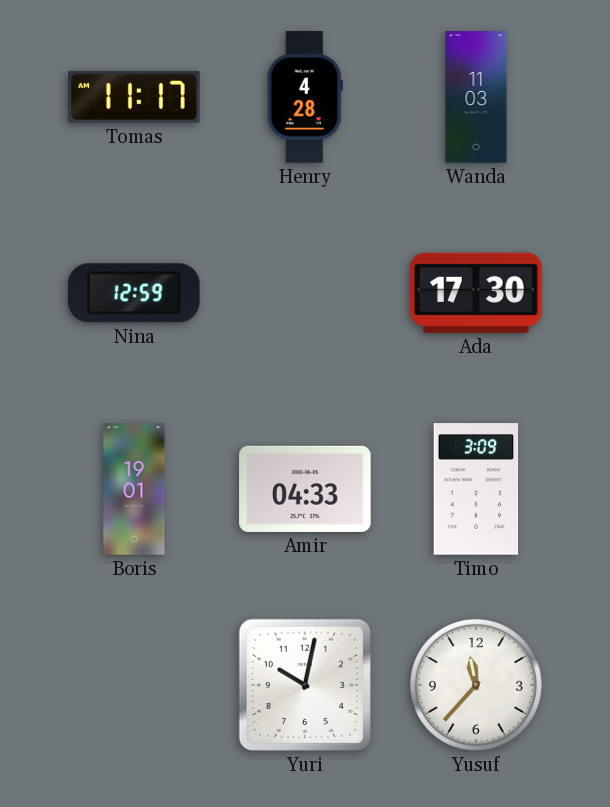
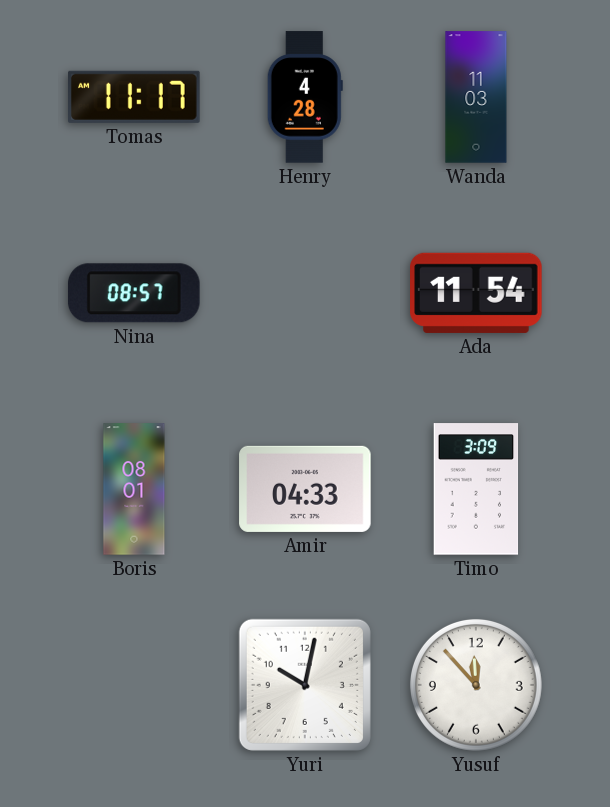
Nina: 12:59 -> 08:57
Ada: 17:30 -> 11:54
Boris: 19:01 -> 08:01
Yusuf: 11:37 -> 11:53
